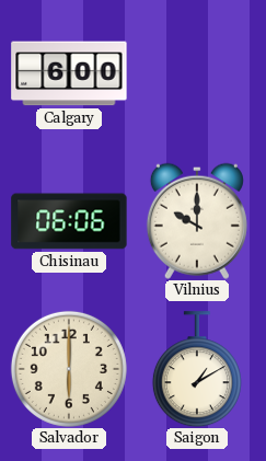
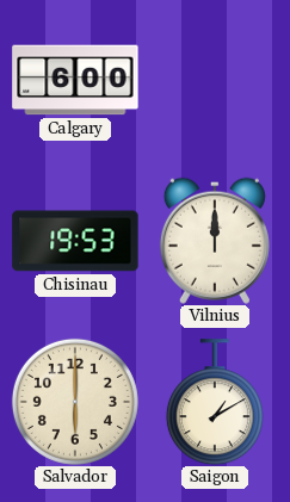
Chisinau: 06:06 -> 19:53
Vilnius: 10:00 -> 12:00
